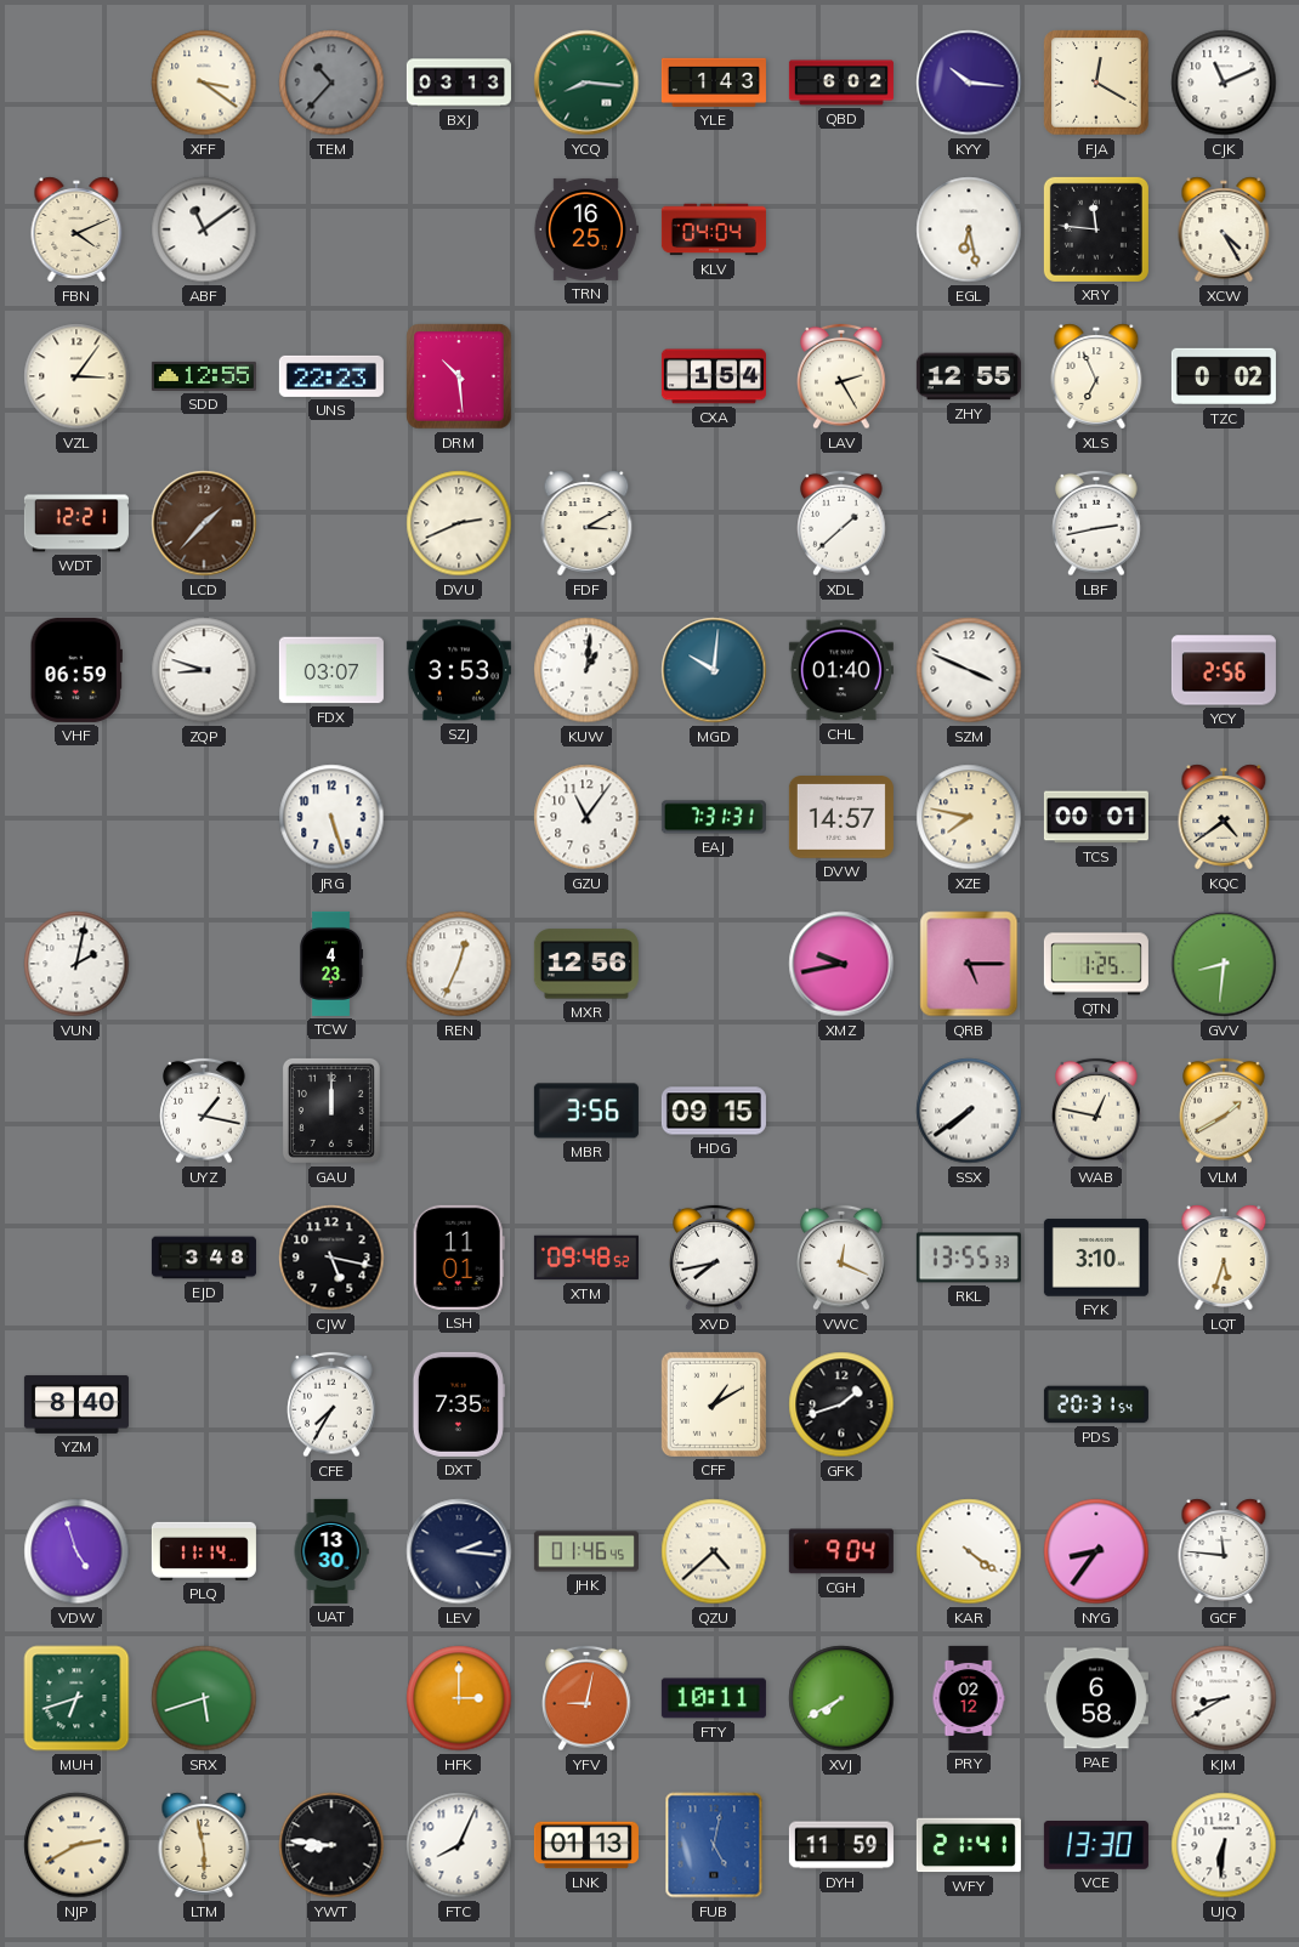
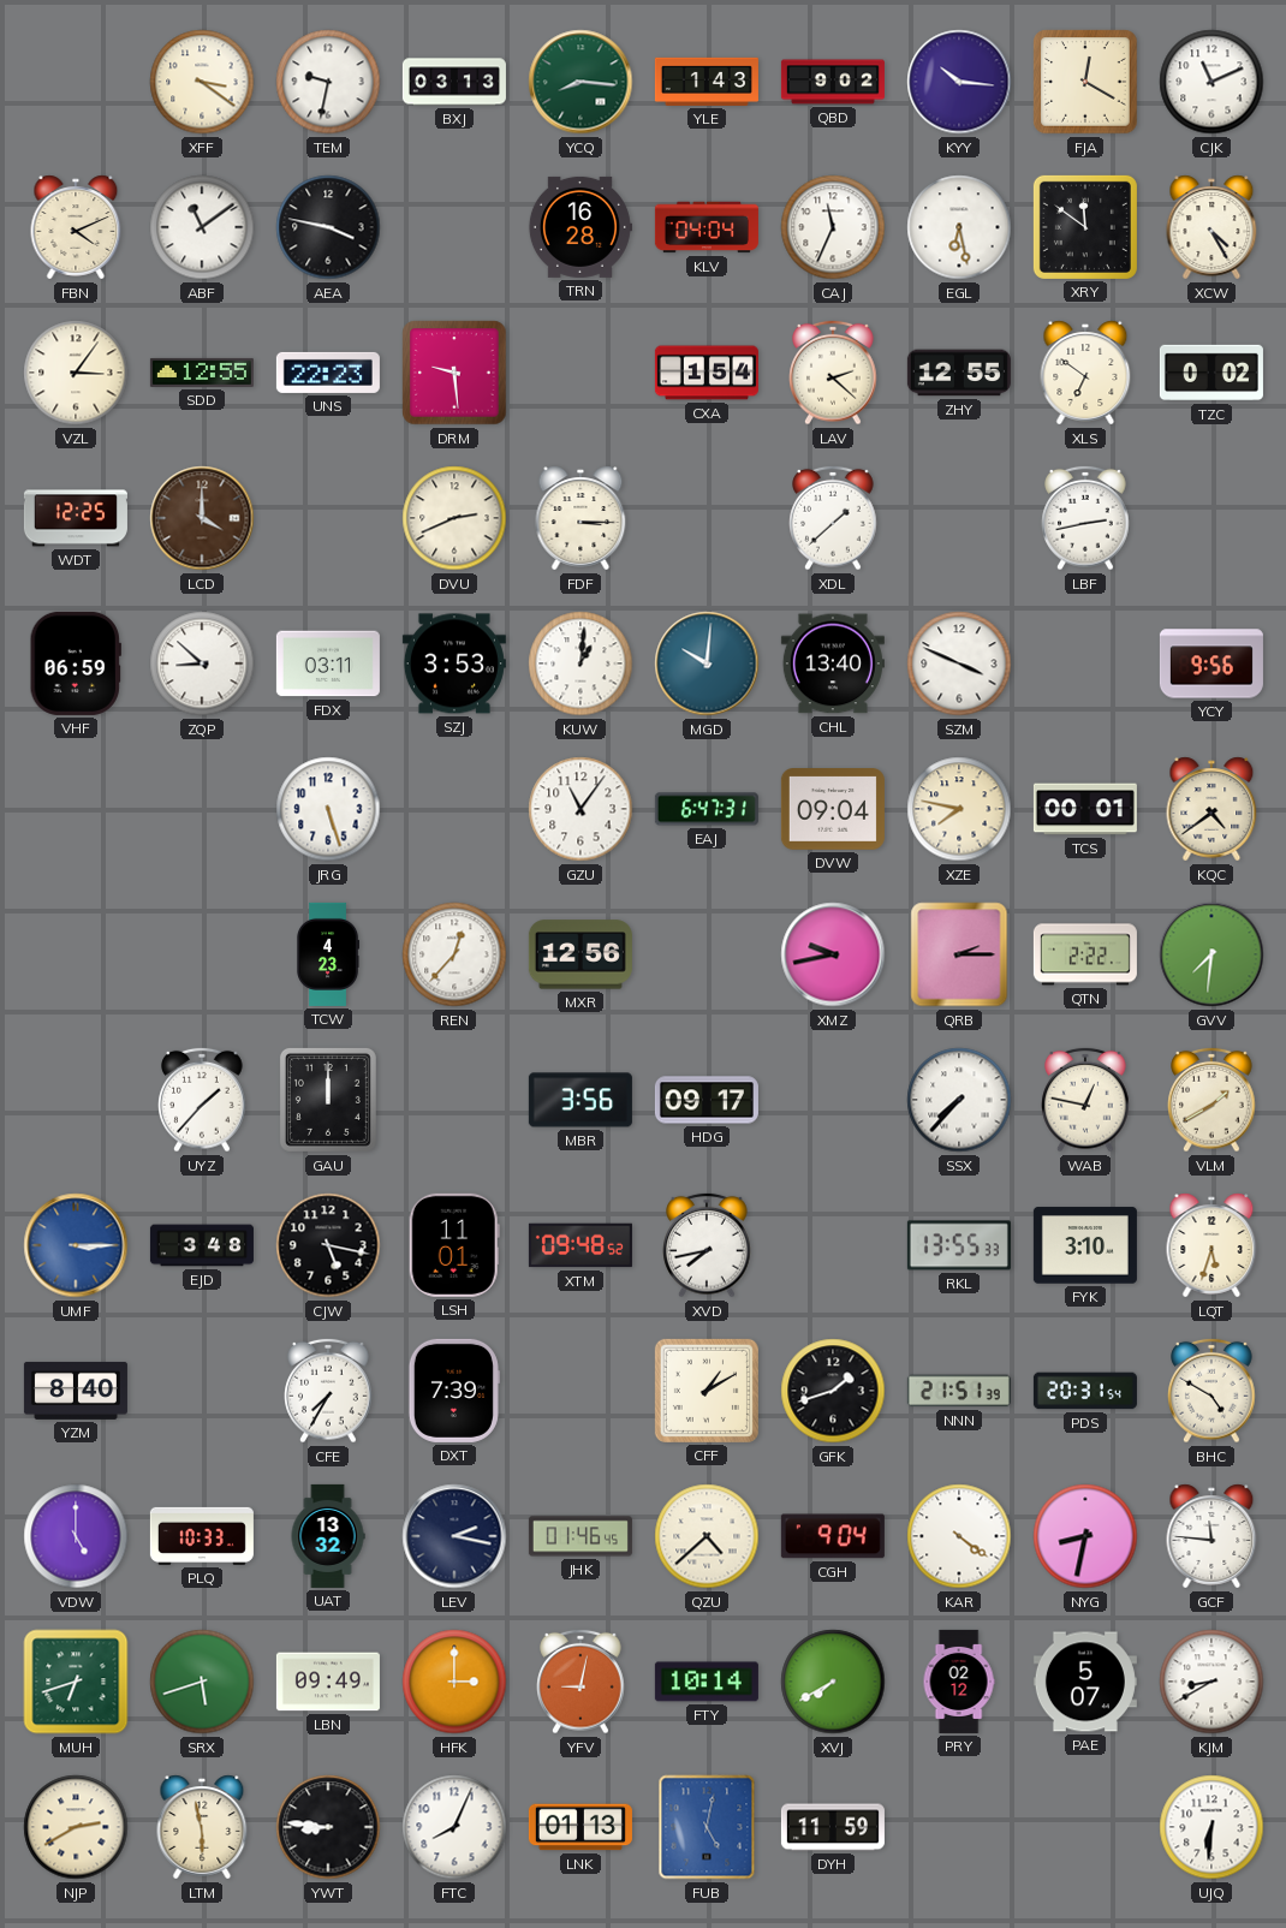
TEM: 10:37 -> 9:32
TEM dial: grey -> white
QBD: 6:02 -> 9:02
AEA: none -> 3:47
TRN: 16:25 -> 16:28
CAJ: none -> 11:34
XRY: 11:46 -> 11:51
DRM: 10:29 -> 9:29
LAV: 2:25 -> 2:22
XLS: 6:56 -> 6:51
WDT: 12:21 -> 12:25
LCD: 1:37 -> 4:00
FDF: 3:10 -> 3:15
ZQP: 8:48 -> 8:52
FDX: 03:07 -> 03:11
CHL: 01:40 -> 13:40
YCY: 2:56 -> 9:56
EAJ: 7:31 -> 6:47
DVW: 14:57 -> 09:04
VUN: 2:02 -> none
REN: 12:34 -> 12:37
QRB: 5:15 -> 2:15
QTN: 1:25 -> 2:22
GVV: 8:31 -> 7:31
UYZ: 1:17 -> 1:37
HDG: 09:15 -> 09:17
SSX: 7:39 -> 7:37
UMF: none -> 3:15
VWC: 12:19 -> none
DXT: 7:35 -> 7:39
NNN: none -> 21:51
BHC: none -> 4:50
VDW: 4:57 -> 5:00
PLQ: 11:14 -> 10:33
UAT: 13:30 -> 13:32
LEV: 2:16 -> 2:17
NYG: 8:36 -> 8:32
LBN: none -> 09:49
FTY: 10:11 -> 10:14
PAE: 6:58 -> 5:07
WFY: 21:41 -> none
VCE: 13:30 -> none
